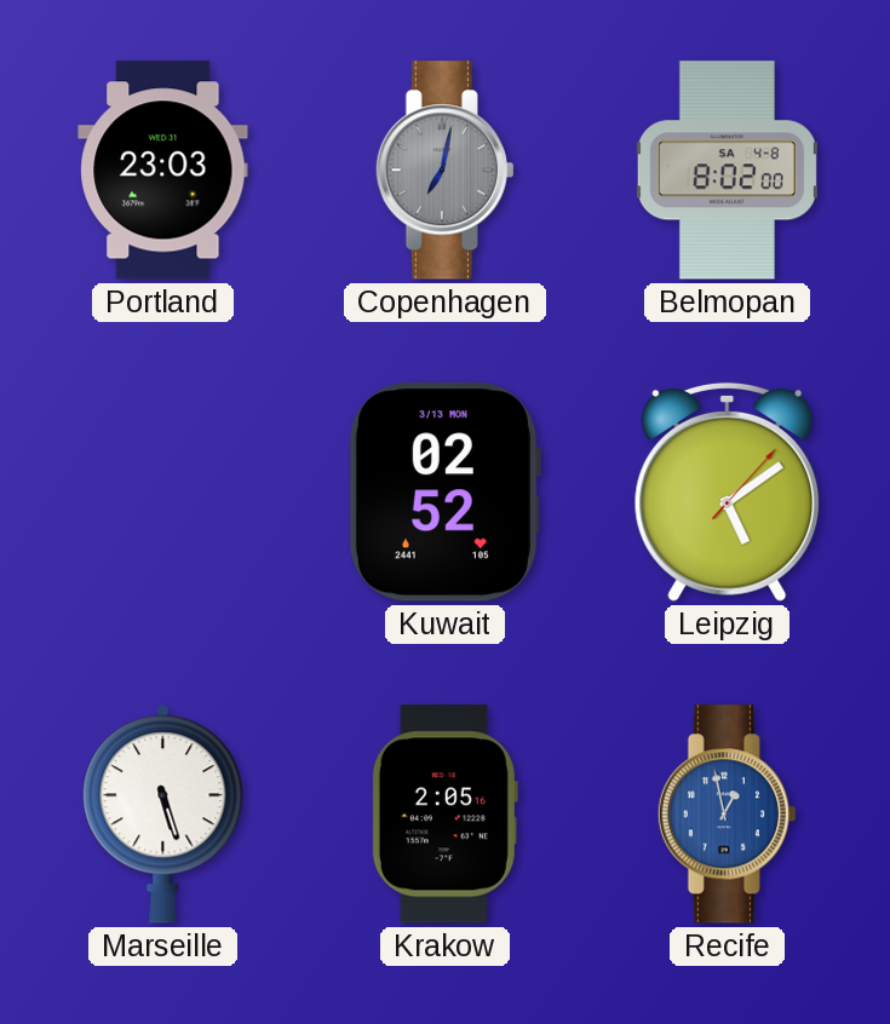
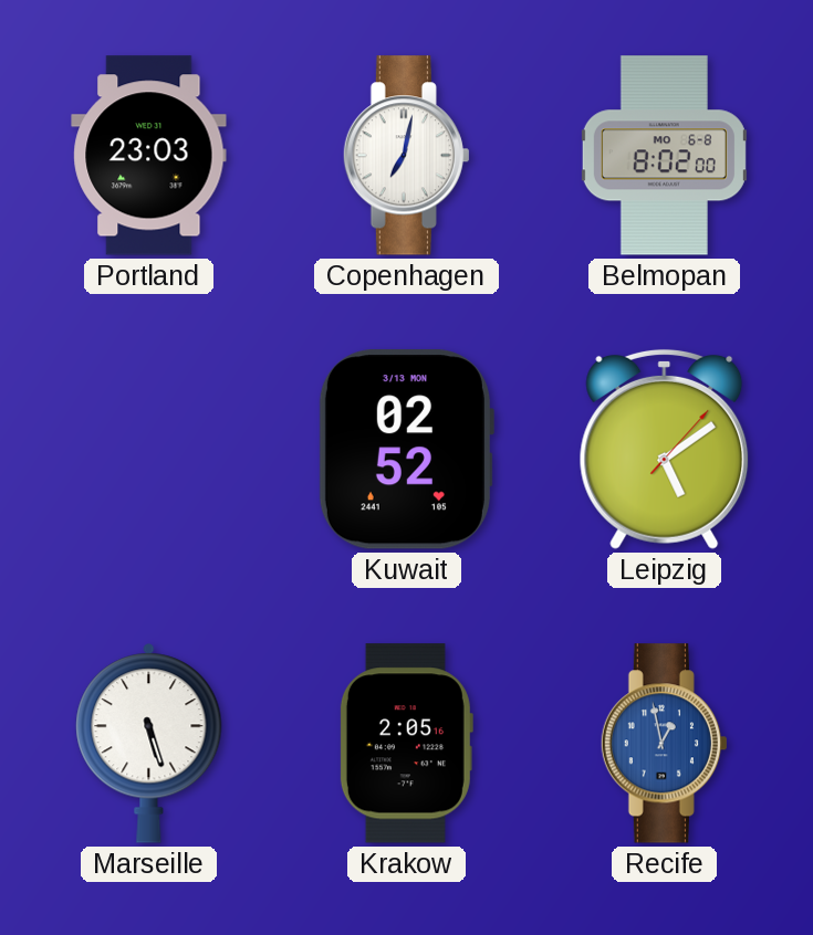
Copenhagen dial: grey -> white
Belmopan date: SA 4-8 -> MO 6-8
